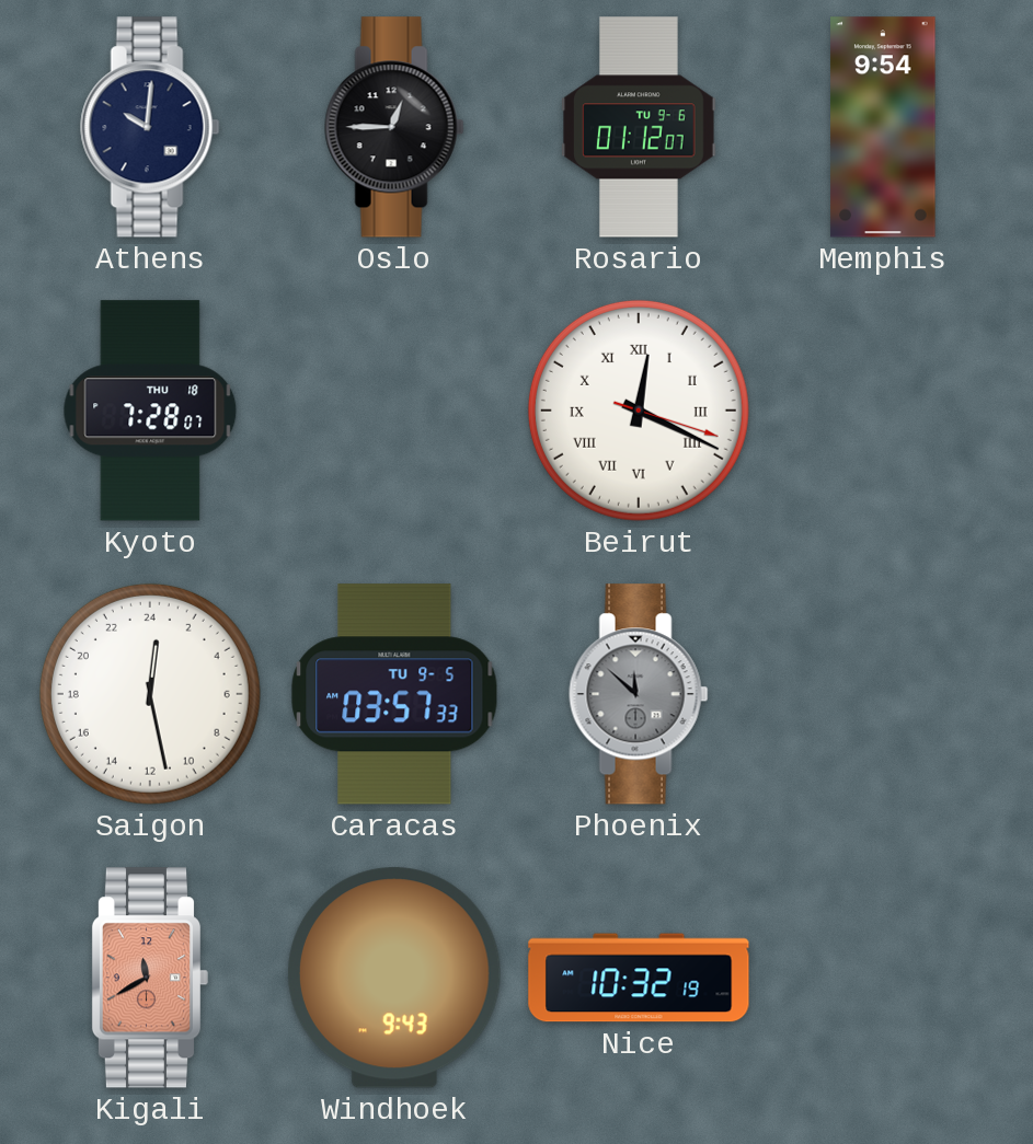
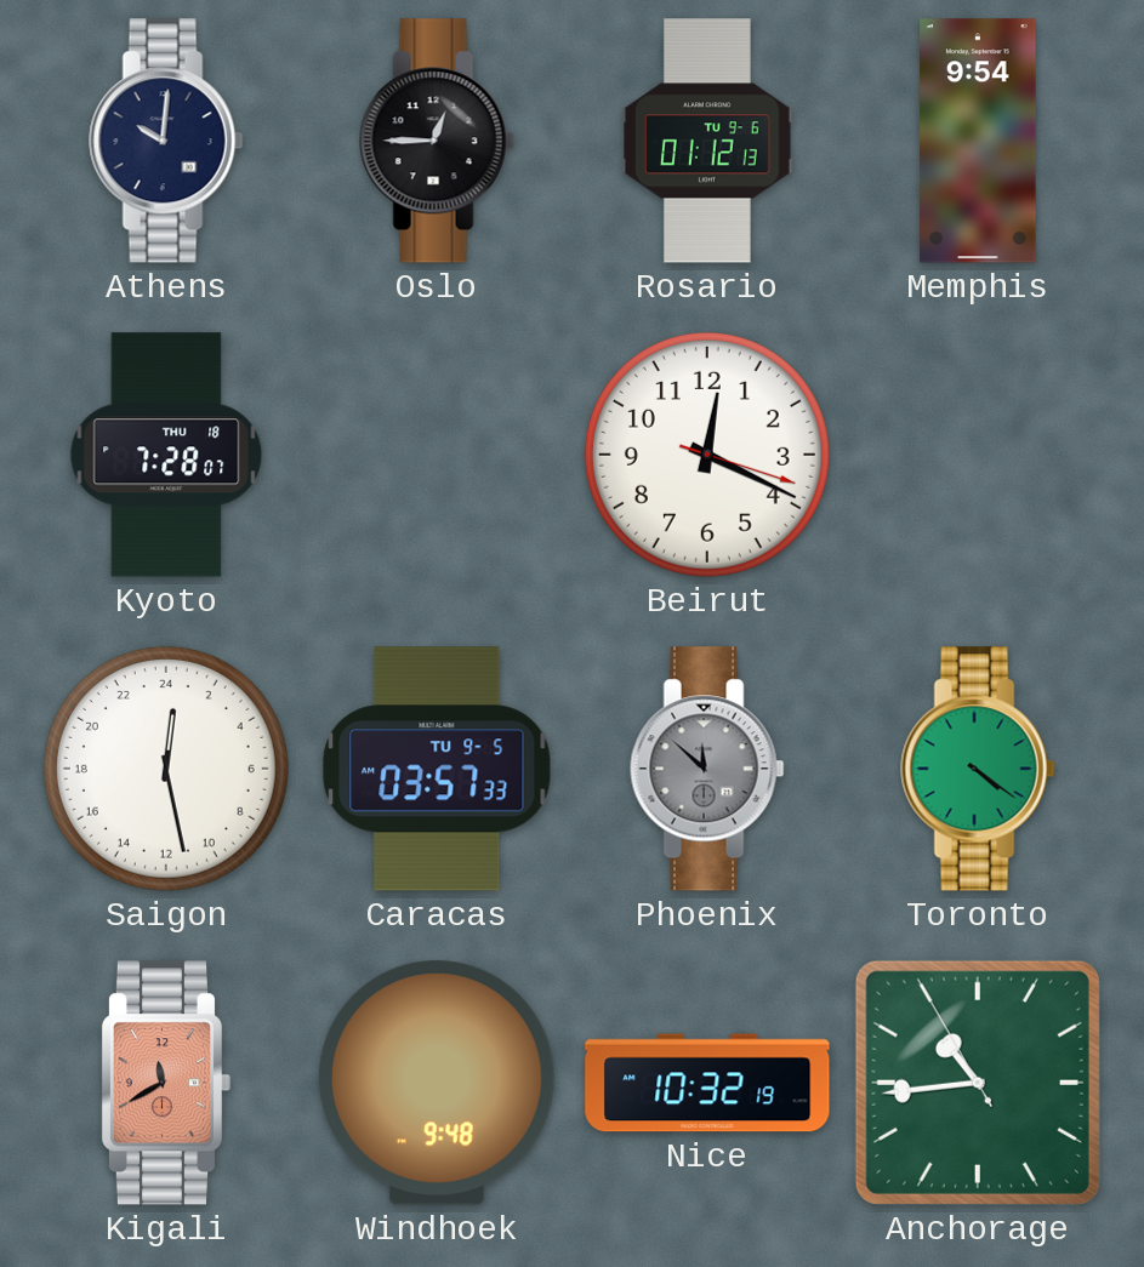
Rosario: 01:12:07 -> 01:12:13
Beirut numerals: Roman -> Arabic
Toronto: none -> 4:21
Windhoek: 9:43 -> 9:48
Anchorage: none -> 10:43
